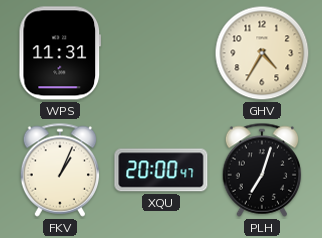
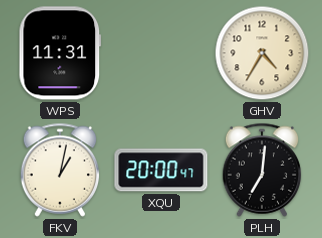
FKV: 1:04 -> 1:02
PLH: 7:03 -> 7:01
